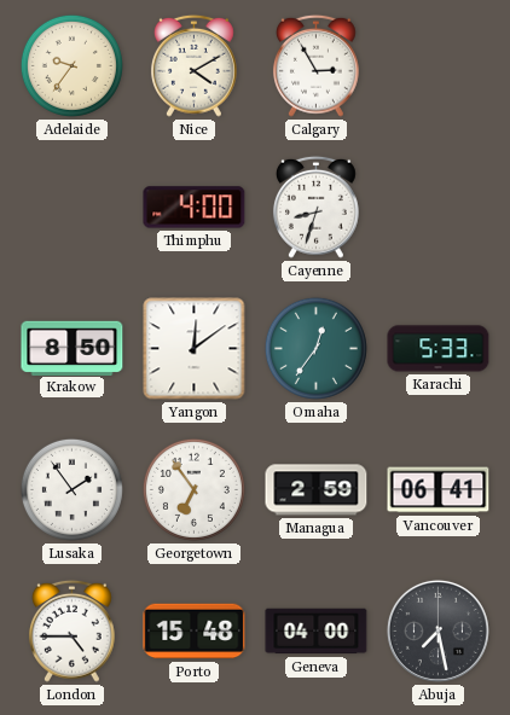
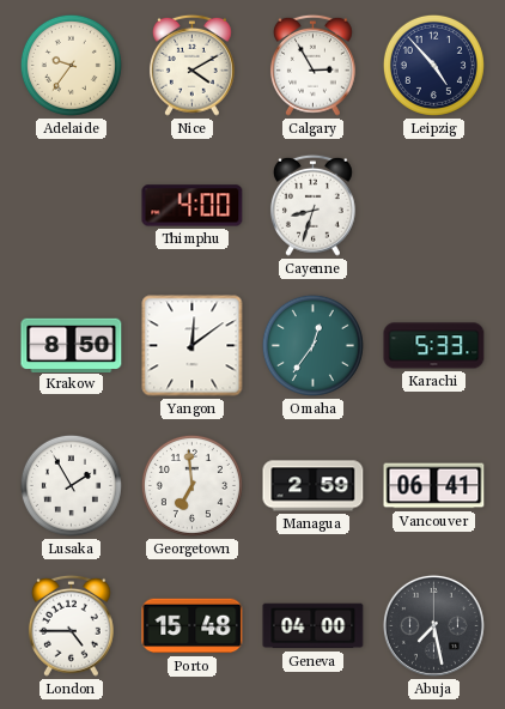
Leipzig: none -> 4:53
Lusaka: 1:54 -> 1:55
Georgetown: 6:54 -> 6:59
